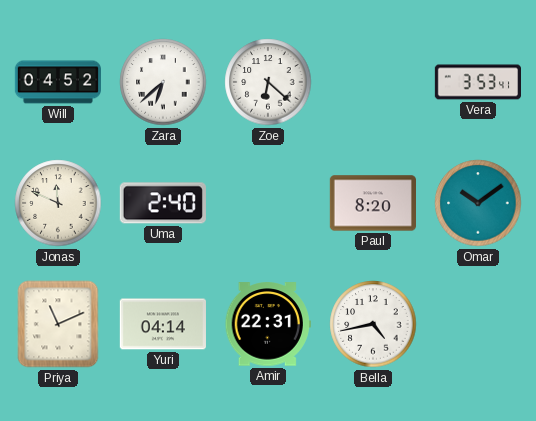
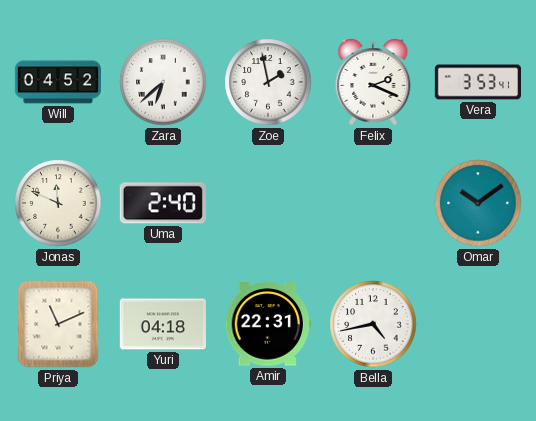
Zoe: 6:22 -> 1:58
Felix: none -> 2:19
Paul: 8:20 -> none
Yuri: 04:14 -> 04:18
